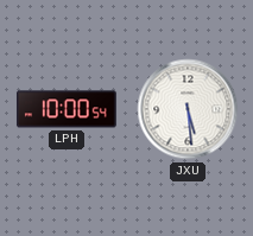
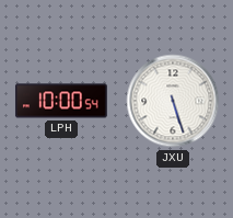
JXU: 5:29 -> 5:27
